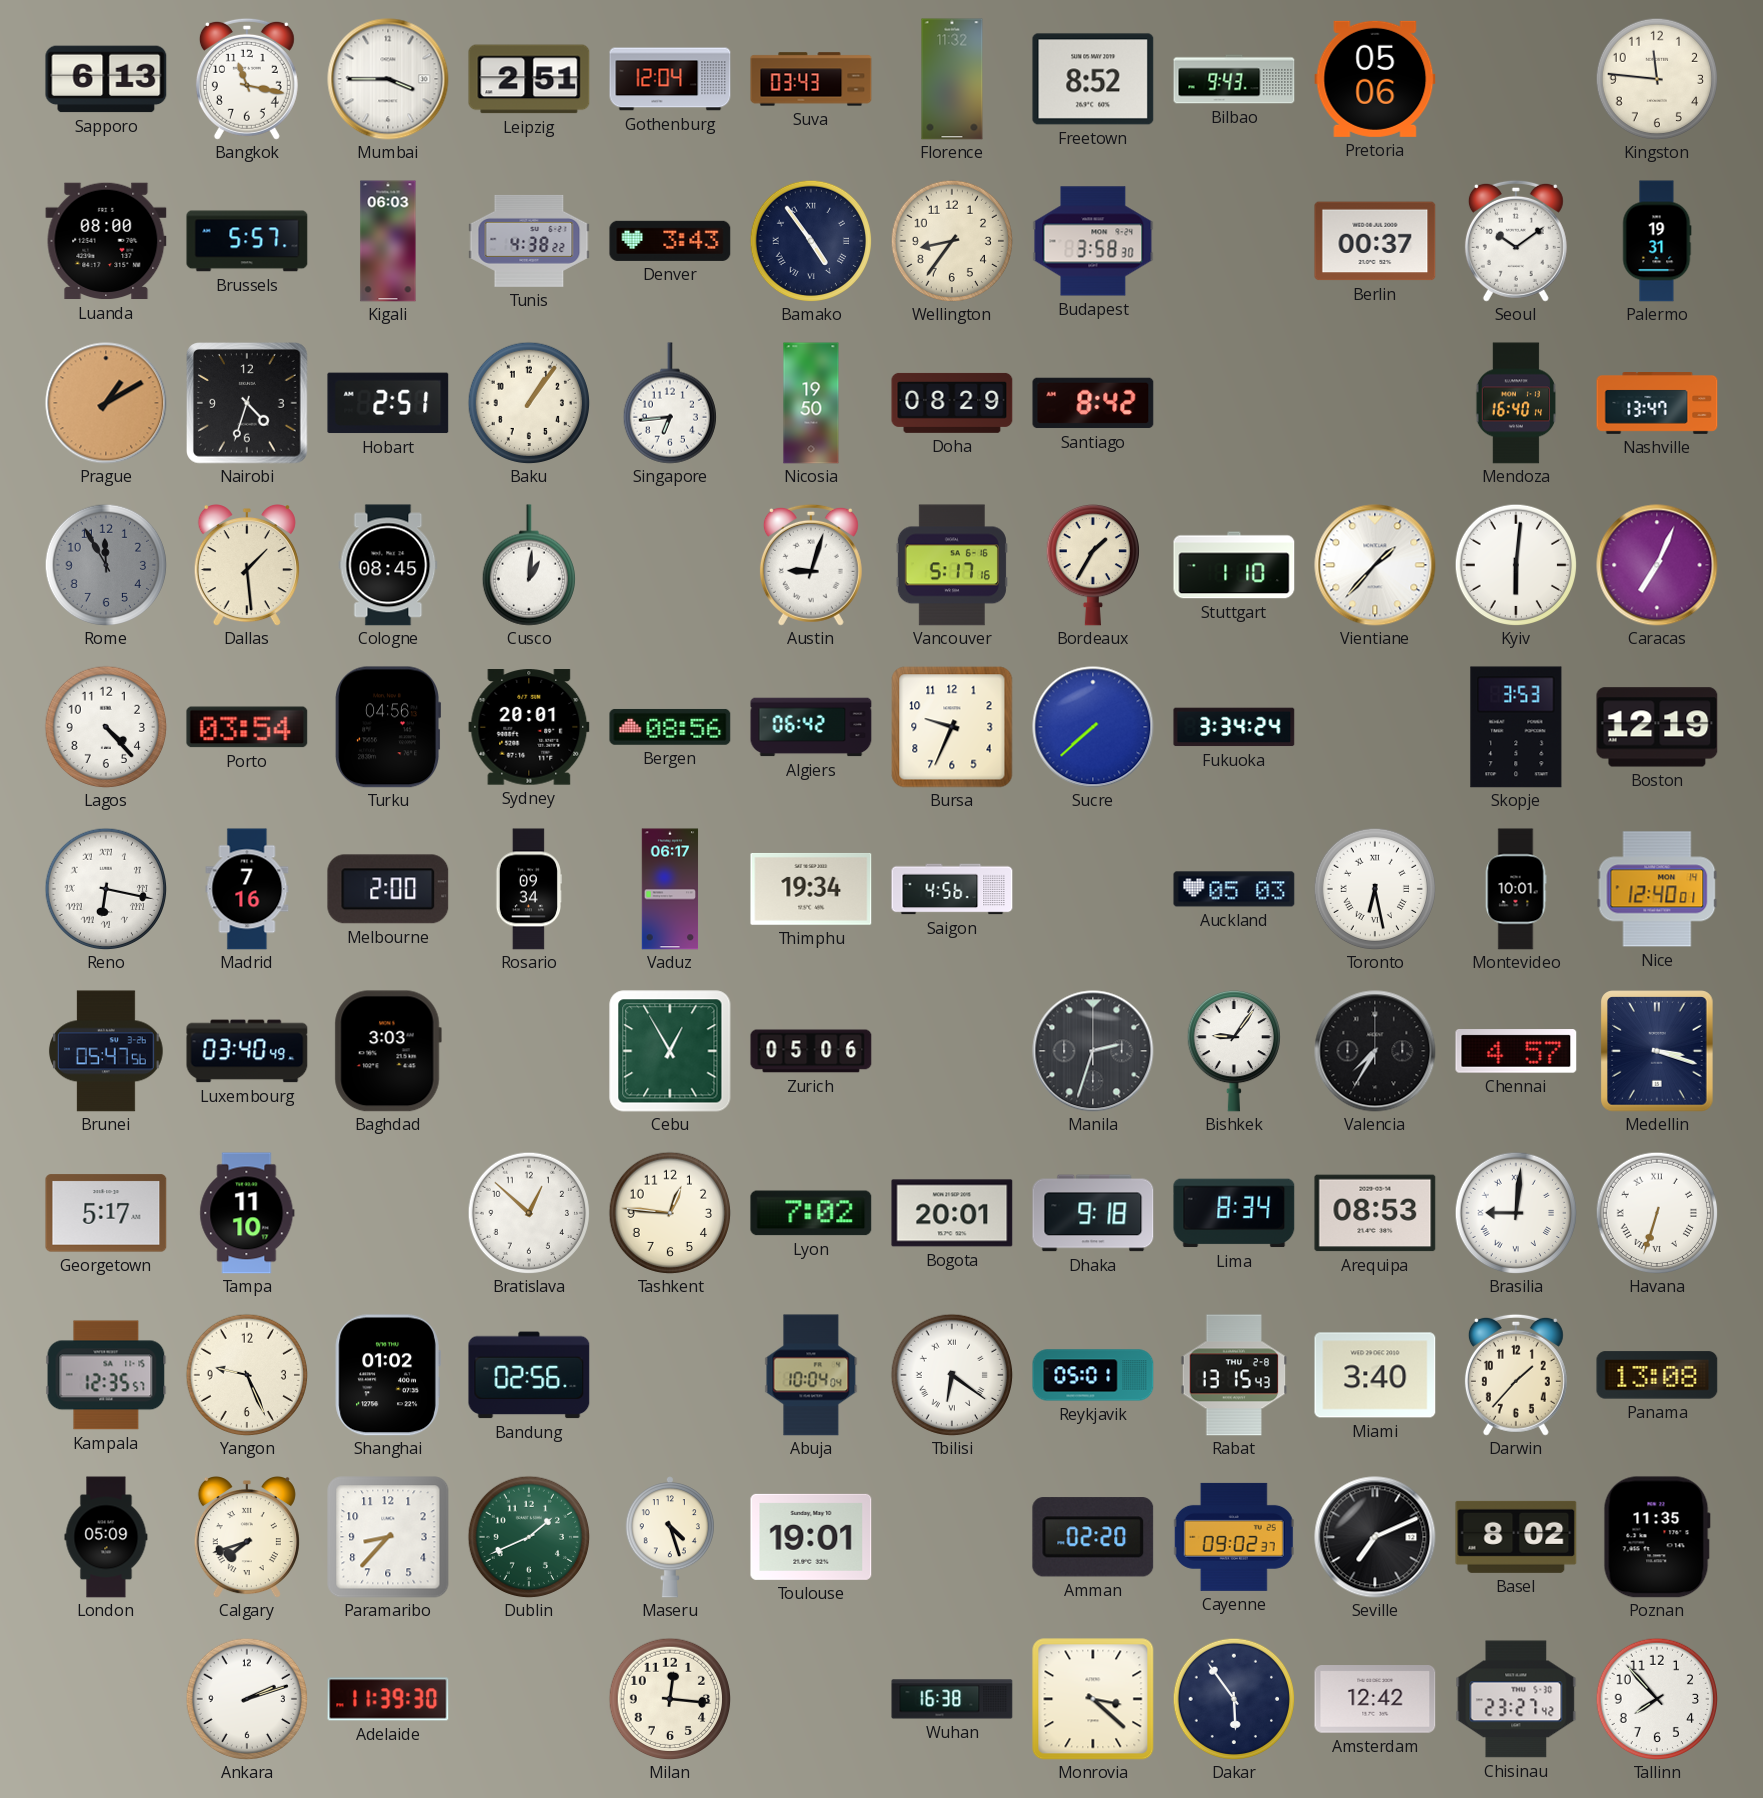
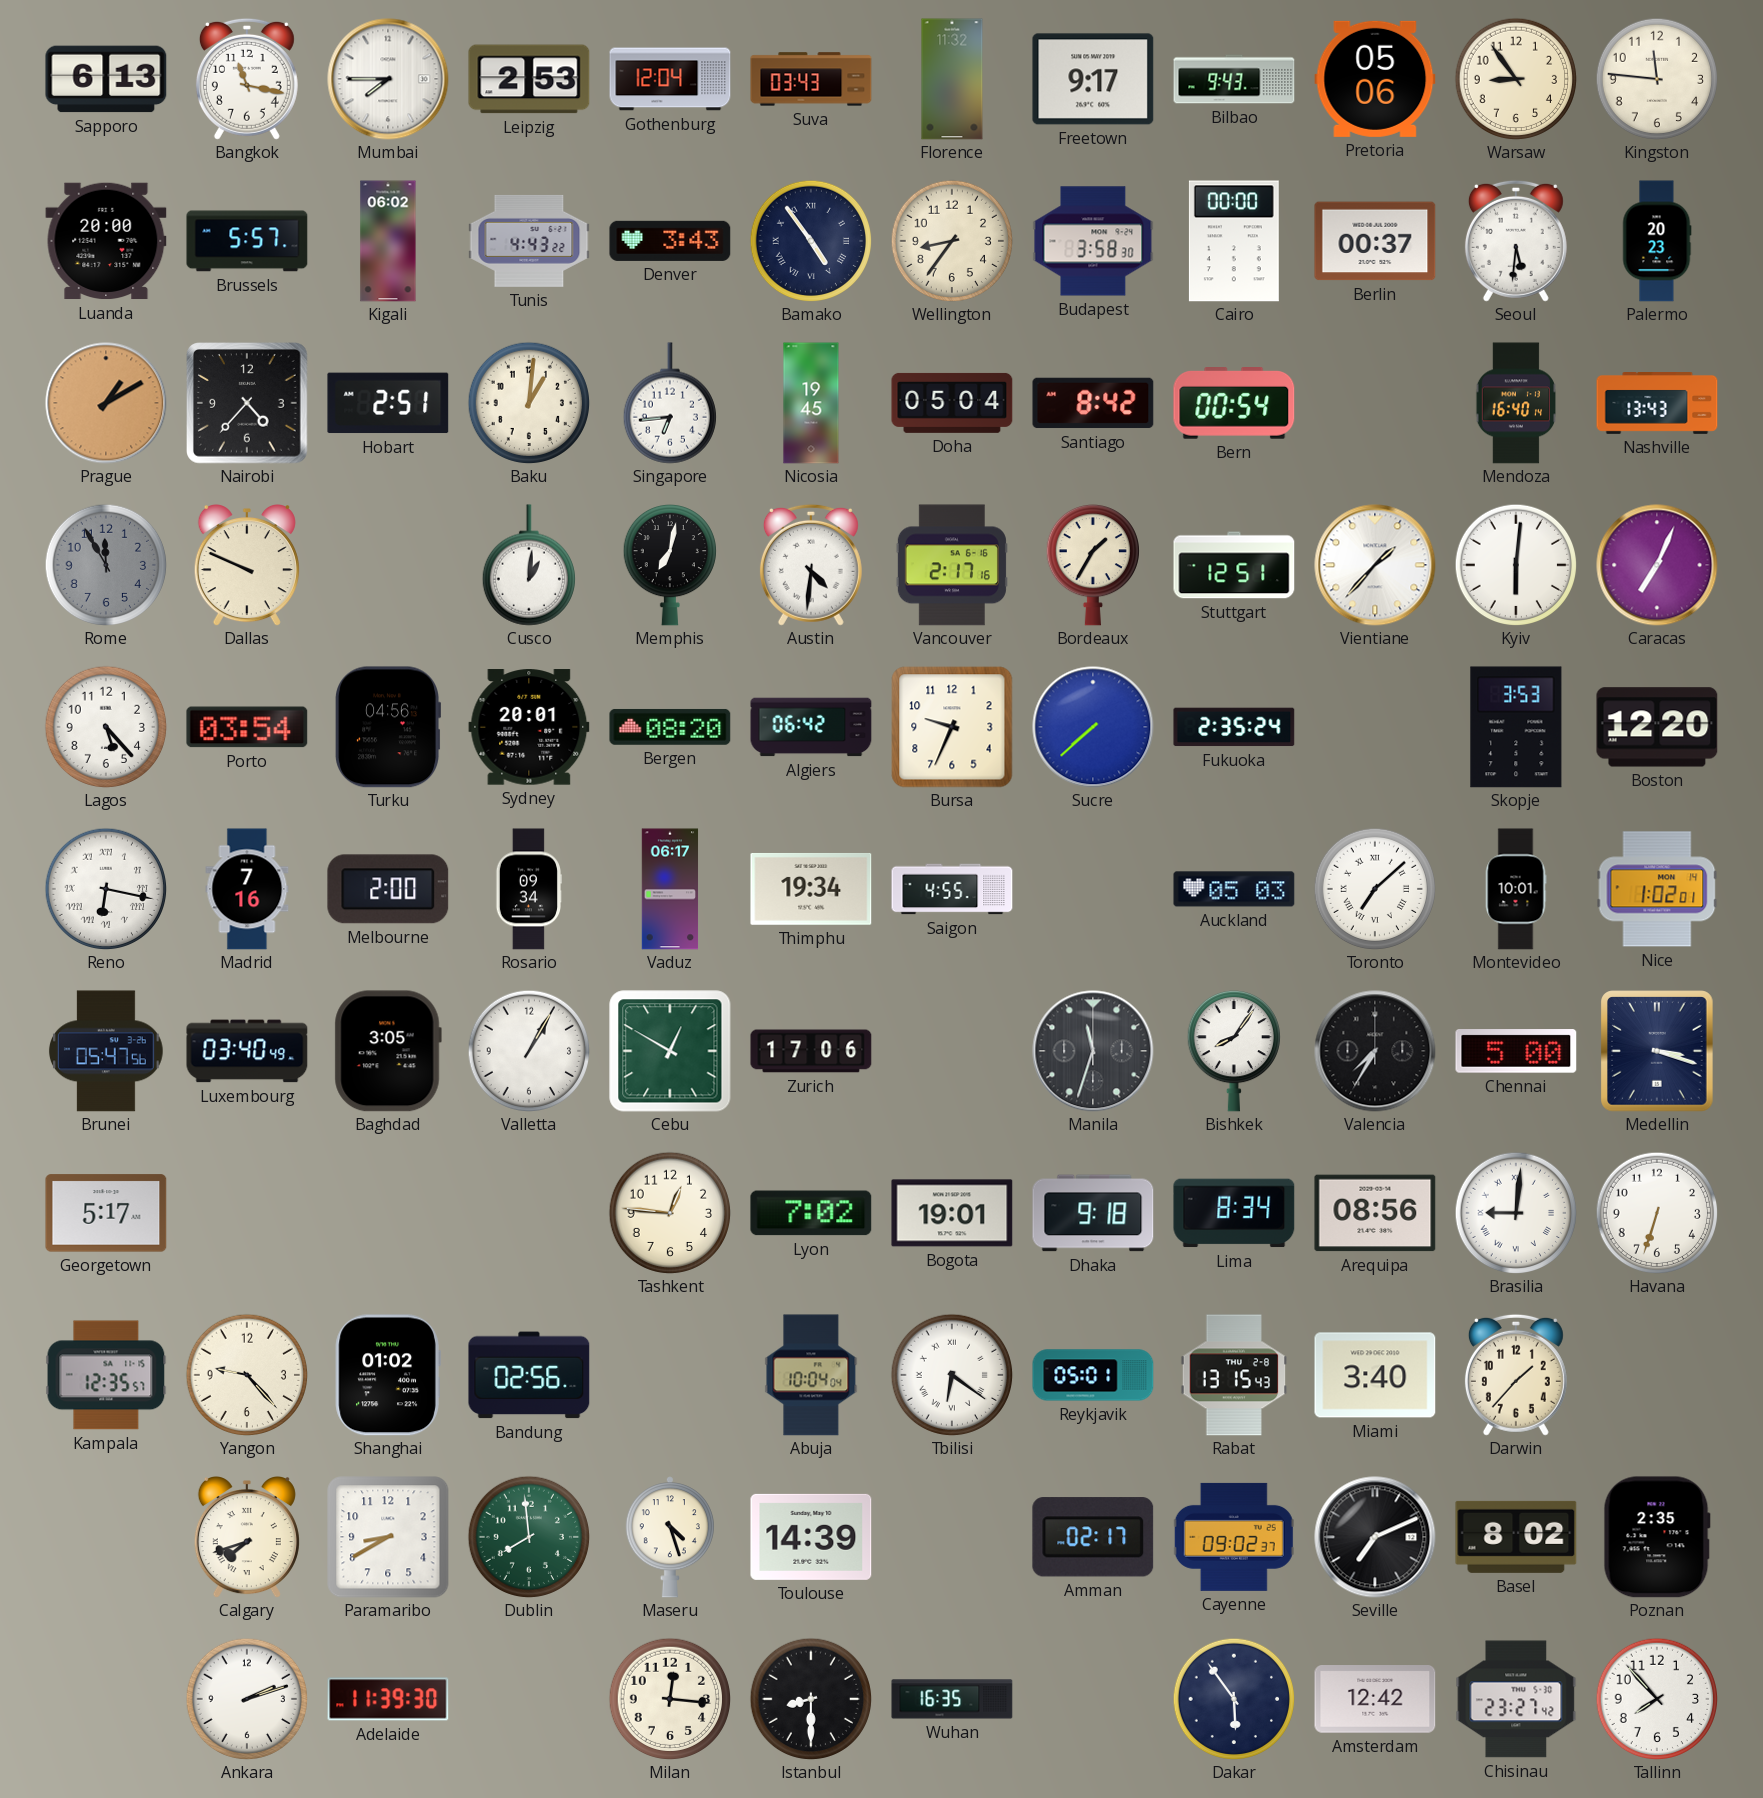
Mumbai: 3:45 -> 7:45
Leipzig: 2:51 -> 2:53
Freetown: 8:52 -> 9:17
Warsaw: none -> 8:54
Luanda: 08:00 -> 20:00
Kigali: 06:03 -> 06:02
Tunis: 4:38 -> 4:43
Cairo: none -> 00:00
Seoul: 10:09 -> 5:31
Palermo: 19:31 -> 20:23
Nairobi: 4:33 -> 4:37
Baku: 1:06 -> 1:01
Nicosia: 19:50 -> 19:45
Doha: 08:29 -> 05:04
Bern: none -> 00:54
Nashville: 13:47 -> 13:43
Dallas: 1:29 -> 9:49
Cologne: 08:45 -> none
Memphis: none -> 7:02
Austin: 9:03 -> 4:31
Vancouver: 5:17 -> 2:17
Stuttgart: 1:10 -> 12:51
Lagos: 4:23 -> 5:23
Bergen: 08:56 -> 08:20
Fukuoka: 3:34 -> 2:35
Boston: 12:19 -> 12:20
Saigon: 4:56 -> 4:55
Toronto: 6:28 -> 7:08
Nice: 12:40 -> 1:02
Baghdad: 3:03 -> 3:05
Valletta: none -> 1:05
Cebu: 12:55 -> 12:50
Zurich: 05:06 -> 17:06
Manila: 2:33 -> 11:33
Bishkek: 9:06 -> 8:06
Chennai: 4:57 -> 5:00
Tampa: 11:10 -> none
Bratislava: 12:52 -> none
Bogota: 20:01 -> 19:01
Arequipa: 08:53 -> 08:56
Havana numerals: Roman -> Arabic
Yangon: 9:26 -> 9:23
Panama: 13:08 -> none
London: 05:09 -> none
Paramaribo: 8:37 -> 8:40
Dublin: 1:41 -> 7:59
Toulouse: 19:01 -> 14:39
Amman: 02:20 -> 02:17
Poznan: 11:35 -> 2:35
Istanbul: none -> 8:30
Wuhan: 16:38 -> 16:35
Monrovia: 3:22 -> none
